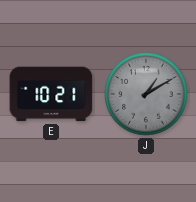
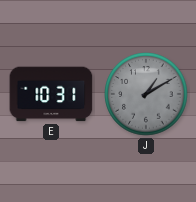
E: 10:21 -> 10:31
